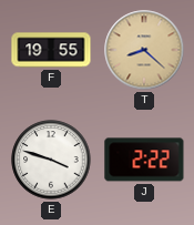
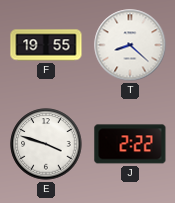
T dial: champagne -> white
